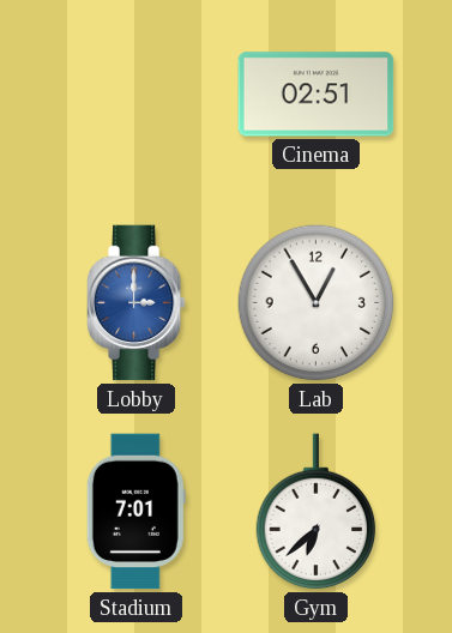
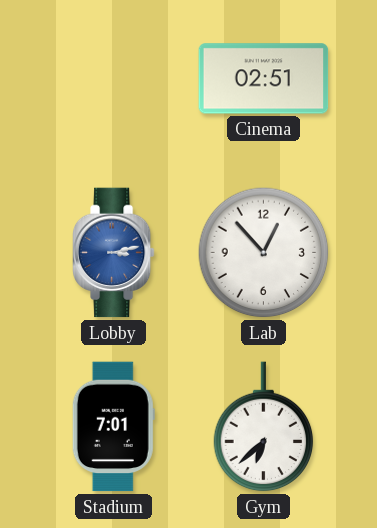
Lobby: 3:00 -> 3:13
Lab: 12:55 -> 12:53
